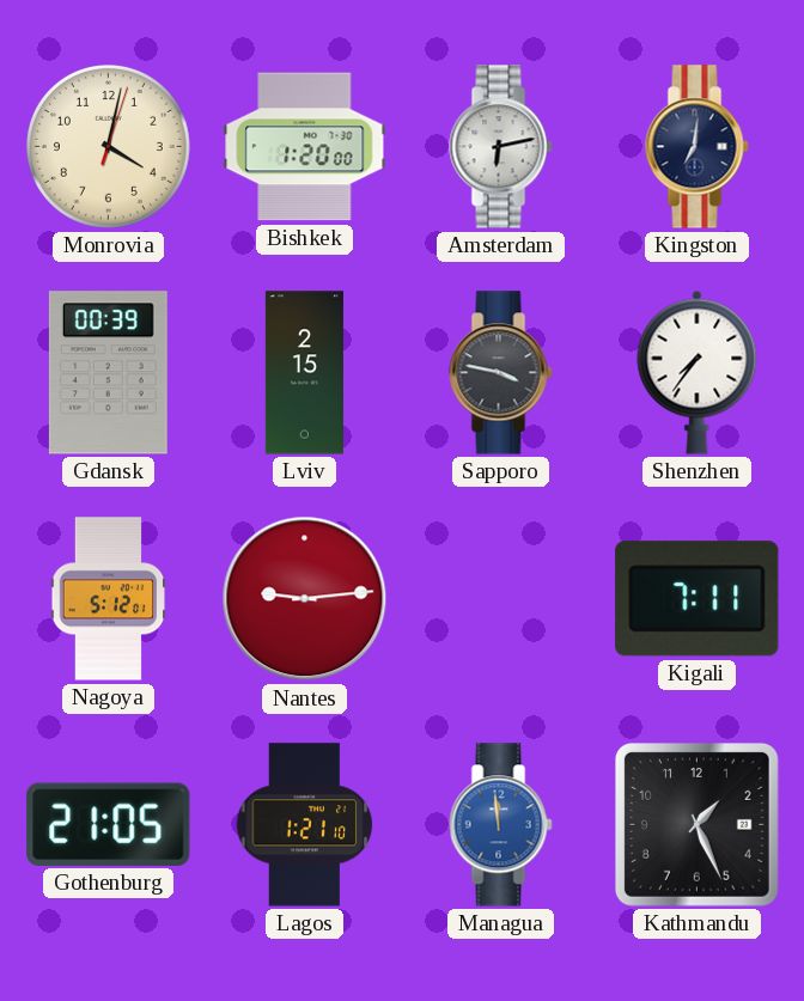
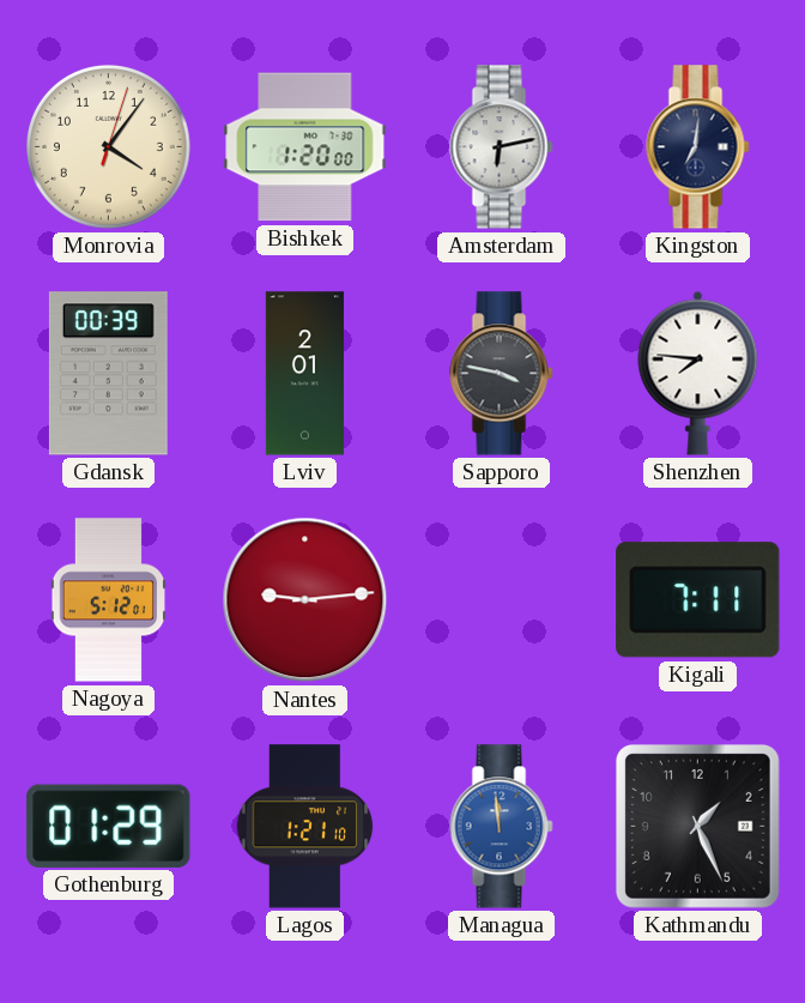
Monrovia: 4:02 -> 4:06
Lviv: 2:15 -> 2:01
Shenzhen: 7:36 -> 7:46
Gothenburg: 21:05 -> 01:29
